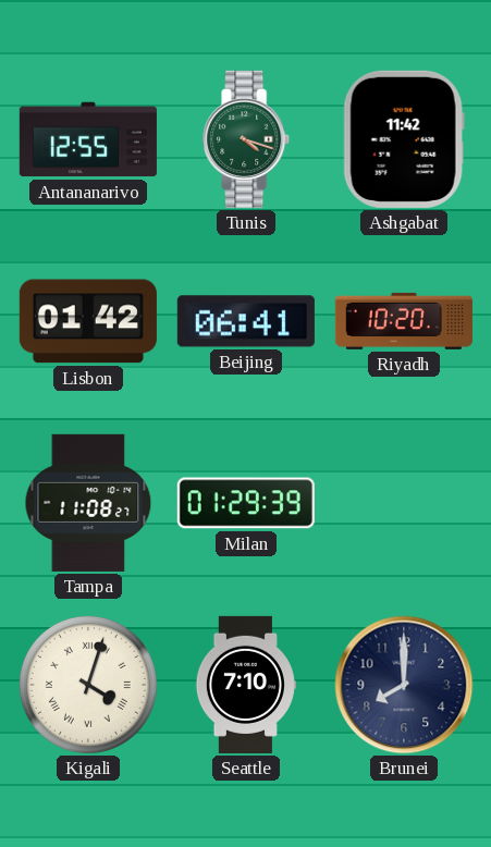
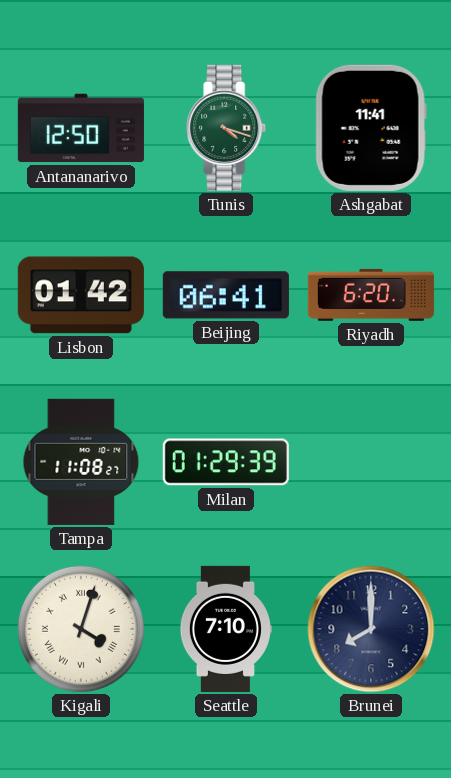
Antananarivo: 12:55 -> 12:50
Ashgabat: 11:42 -> 11:41
Riyadh: 10:20 -> 6:20
